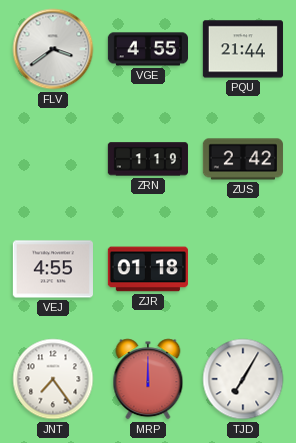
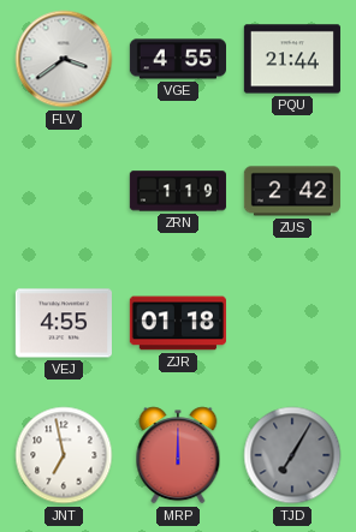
JNT: 7:24 -> 6:58
TJD dial: white -> grey
